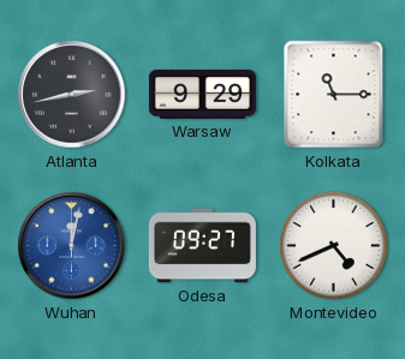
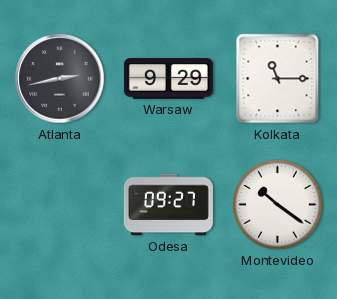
Wuhan: 12:02 -> none
Montevideo: 4:41 -> 10:21
